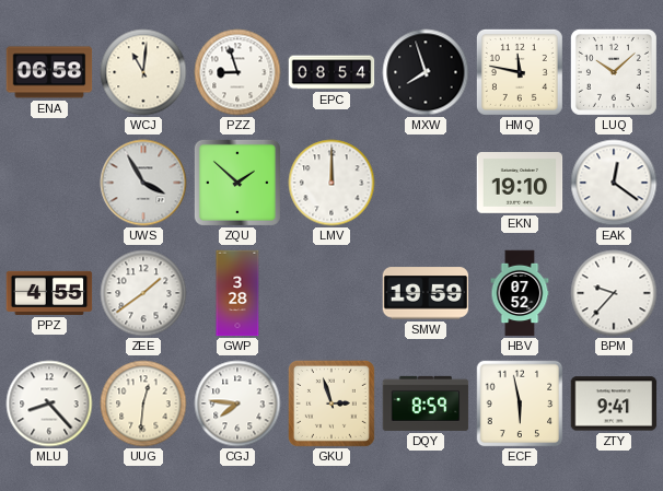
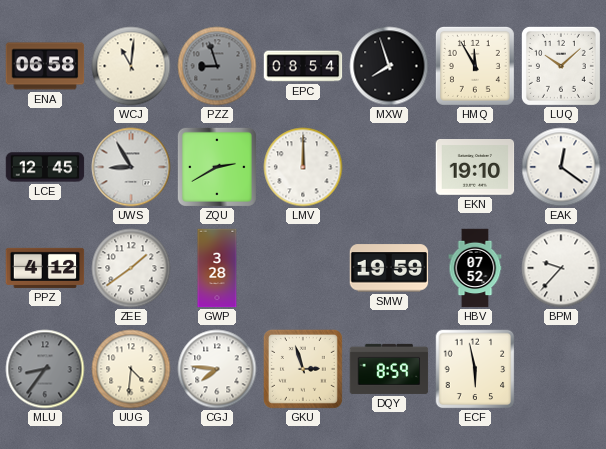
PZZ dial: white -> grey
HMQ: 11:47 -> 11:55
LCE: none -> 12:45
UWS: 3:55 -> 8:55
ZQU: 1:52 -> 2:40
PPZ: 4:55 -> 4:12
MLU: 8:23 -> 8:36
MLU dial: white -> grey
UUG: 12:31 -> 4:31
ZTY: 9:41 -> none
